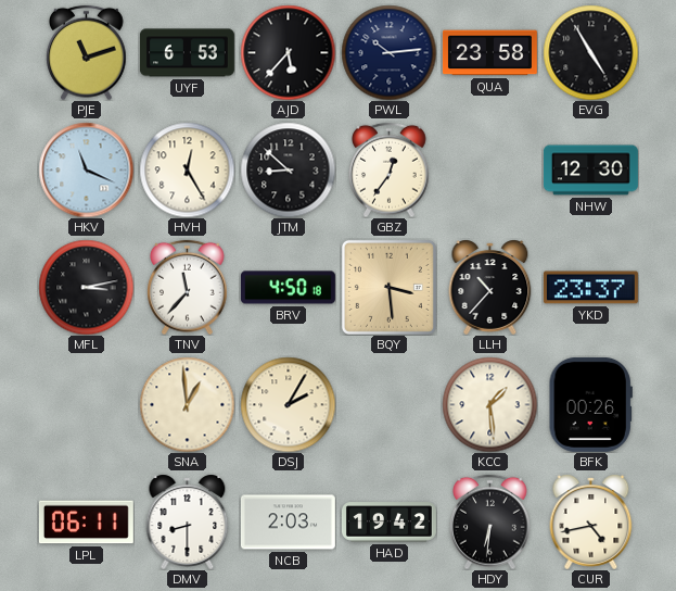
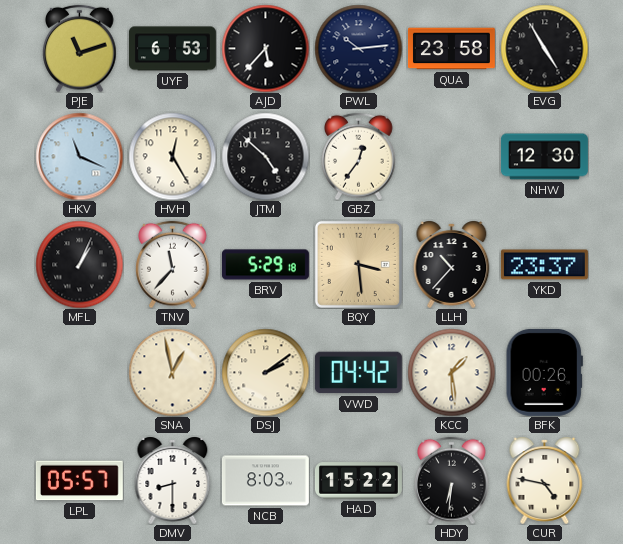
JTM: 8:52 -> 4:52
MFL: 3:13 -> 1:04
BRV: 4:50 -> 5:29
SNA: 12:59 -> 12:58
DSJ: 2:05 -> 2:09
VWD: none -> 04:42
LPL: 06:11 -> 05:57
NCB: 2:03 -> 8:03
HAD: 19:42 -> 15:22
CUR: 4:43 -> 4:47
